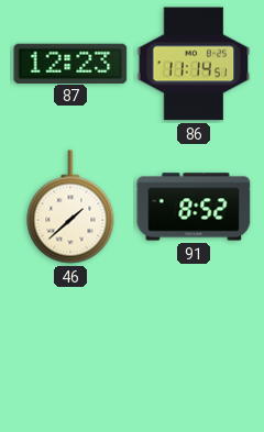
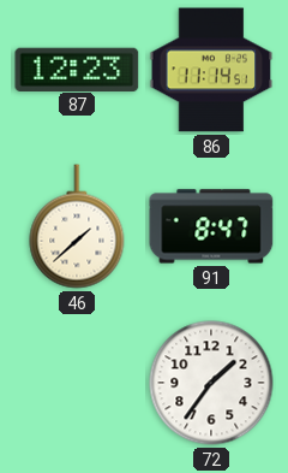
91: 8:52 -> 8:47
72: none -> 1:36
